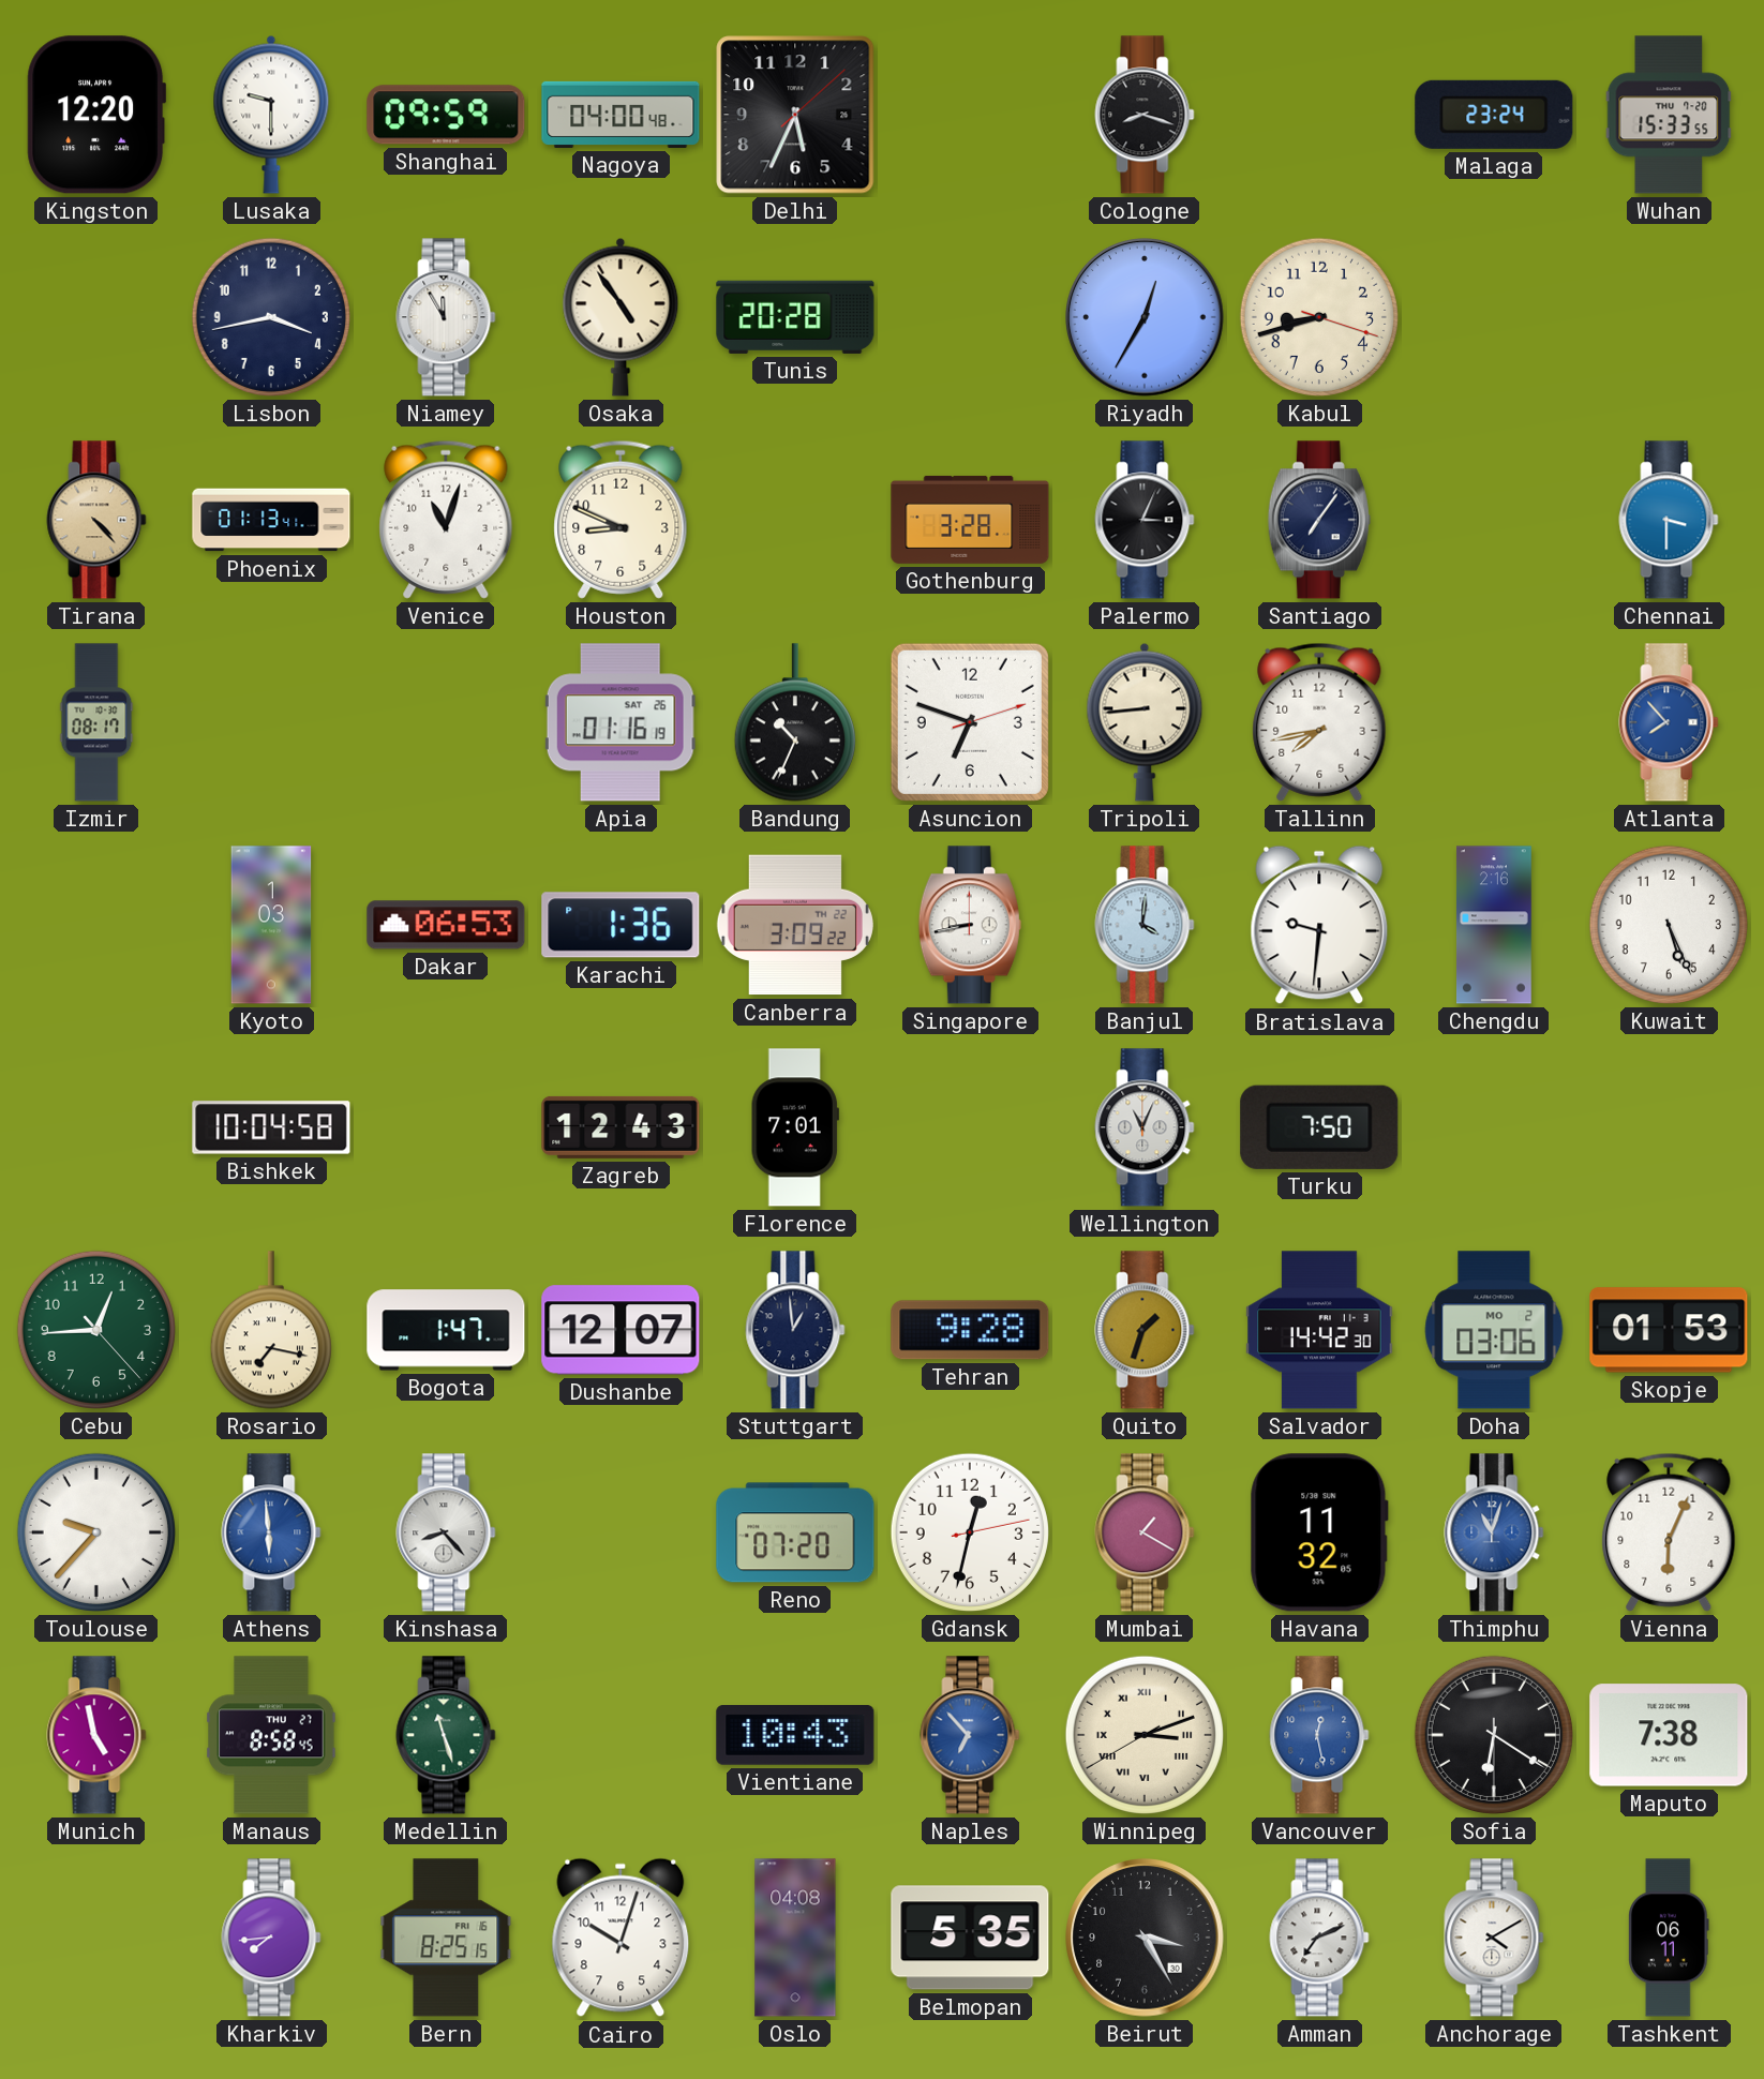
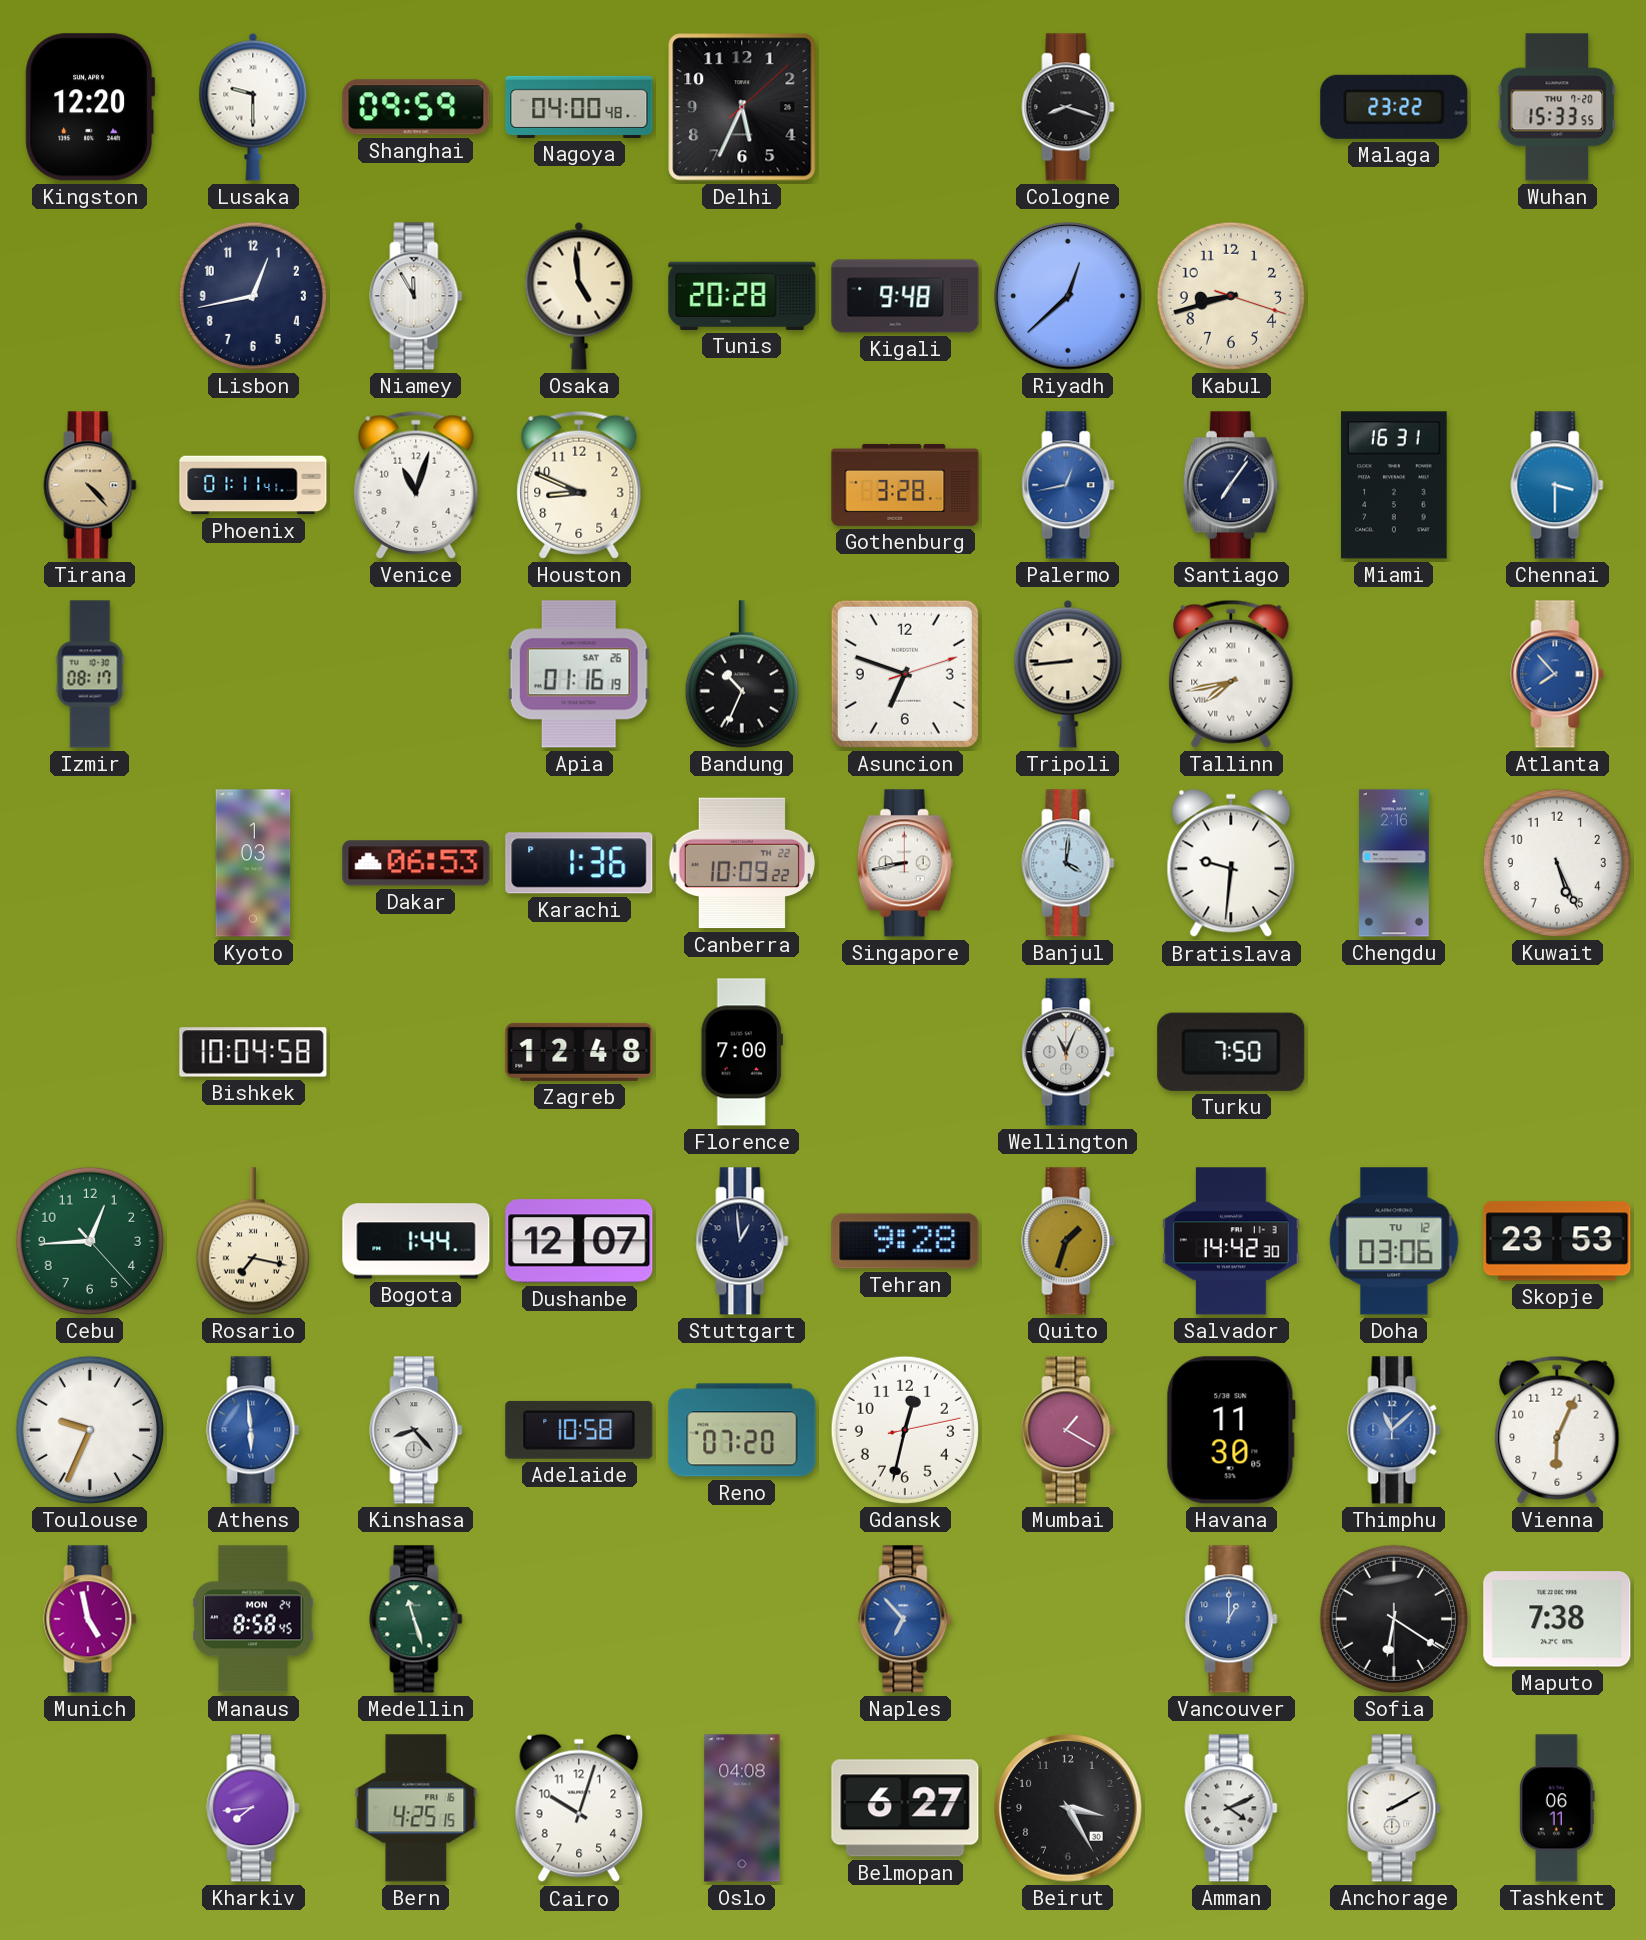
Malaga: 23:24 -> 23:22
Lisbon: 3:43 -> 12:43
Osaka: 4:54 -> 4:59
Kigali: none -> 9:48
Riyadh: 12:35 -> 12:38
Phoenix: 01:13 -> 01:11
Palermo: 3:04 -> 12:43
Palermo dial: black -> blue
Miami: none -> 16:31
Tallinn numerals: Arabic -> Roman
Canberra: 3:09 -> 10:09
Zagreb: 12:43 -> 12:48
Florence: 7:01 -> 7:00
Bogota: 1:47 -> 1:44
Doha date: MO 2 -> TU 12
Skopje: 01:53 -> 23:53
Toulouse: 9:37 -> 9:34
Adelaide: none -> 10:58
Havana: 11:32 -> 11:30
Thimphu: 11:03 -> 11:08
Manaus date: THU 27 -> MON 24
Vientiane: 10:43 -> none
Winnipeg: 3:11 -> none
Vancouver: 12:28 -> 1:00
Bern: 8:25 -> 4:25
Belmopan: 5:35 -> 6:27
Amman: 7:11 -> 4:11
Anchorage: 4:10 -> 2:10
